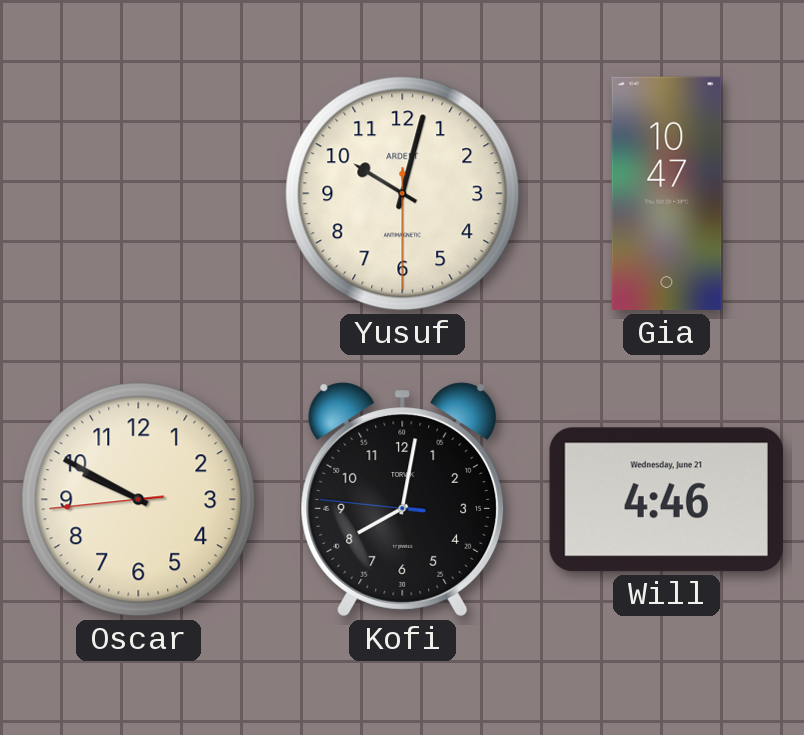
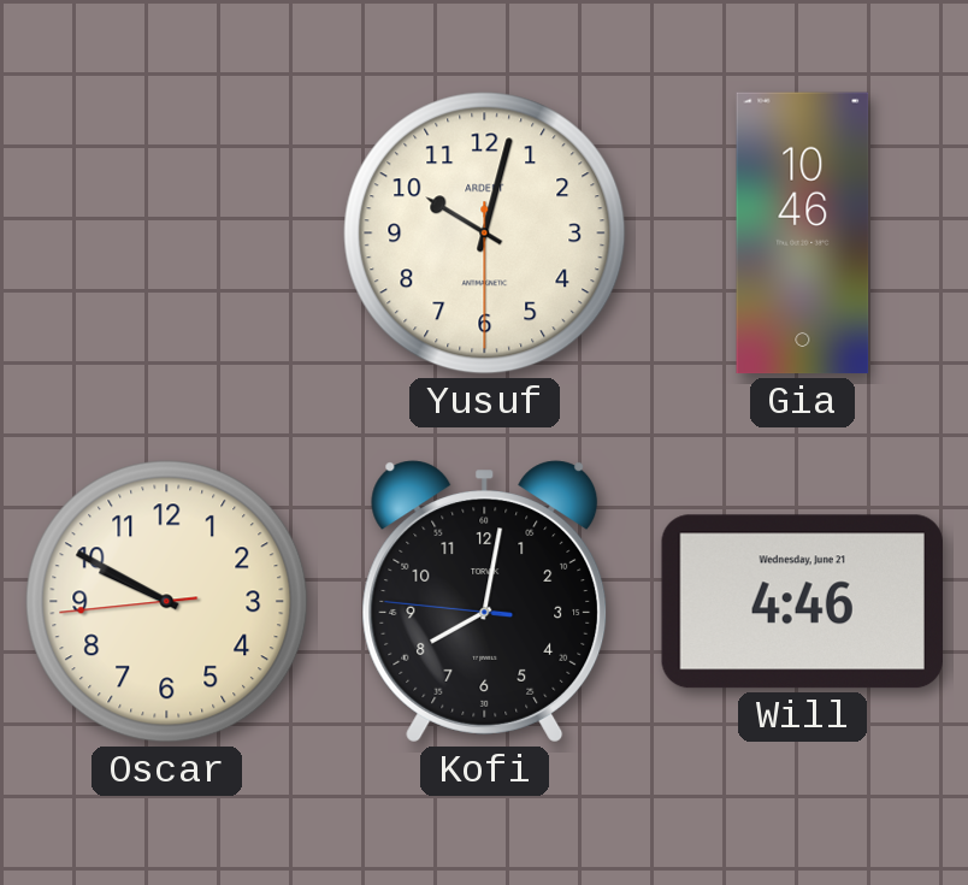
Gia: 10:47 -> 10:46
